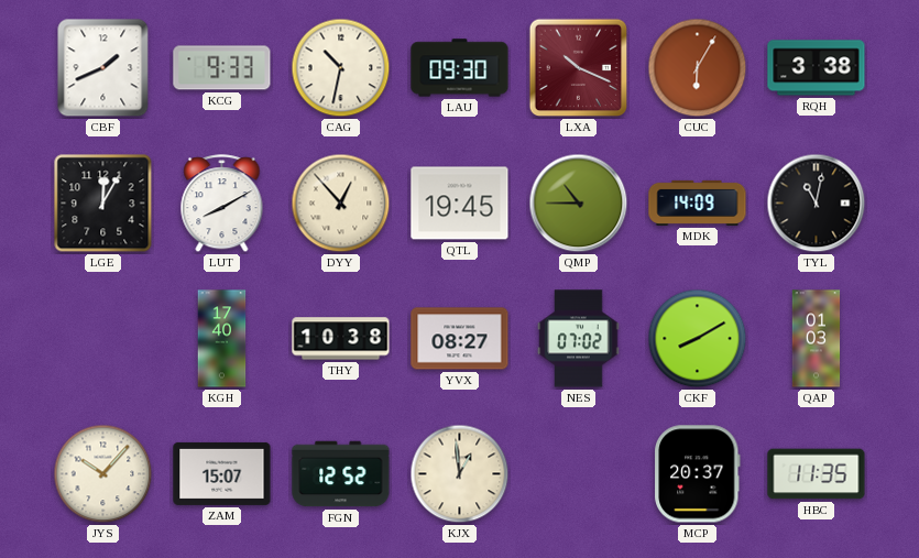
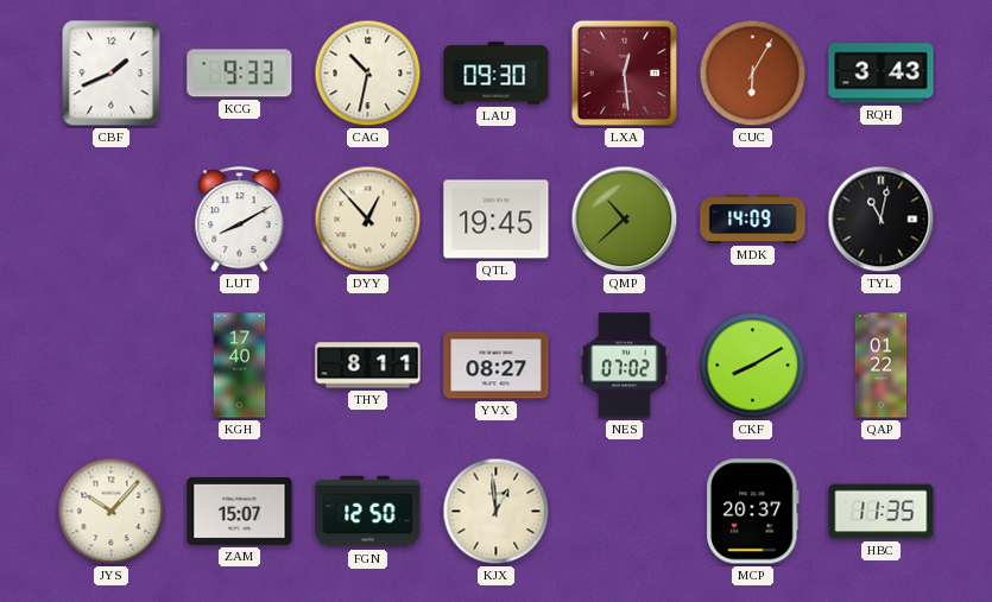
LXA: 10:19 -> 12:29
RQH: 3:38 -> 3:43
LGE: 12:05 -> none
QMP: 10:45 -> 10:38
THY: 10:38 -> 8:11
QAP: 01:03 -> 01:22
FGN: 12:52 -> 12:50
